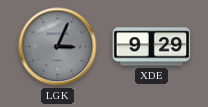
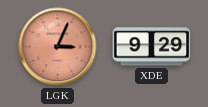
LGK dial: grey -> salmon
